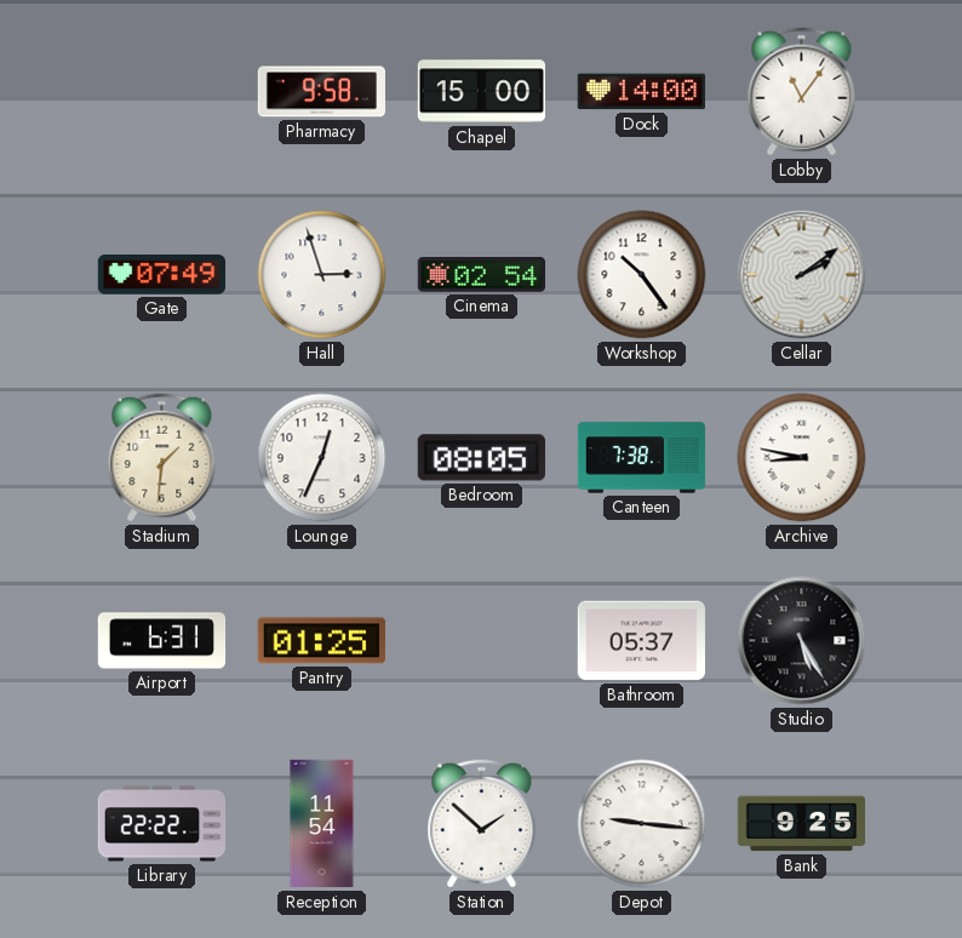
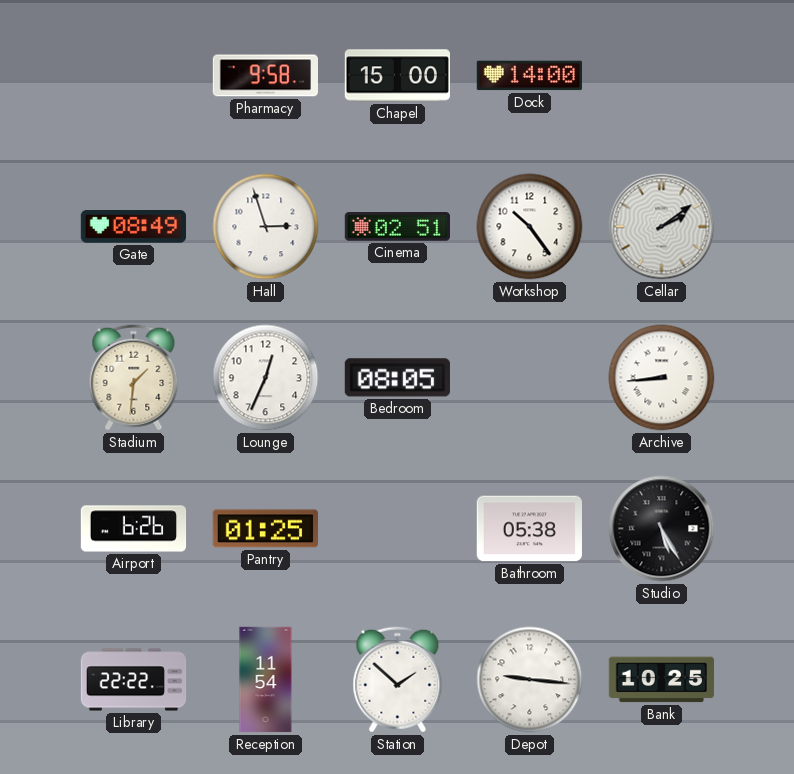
Lobby: 11:06 -> none
Gate: 07:49 -> 08:49
Cinema: 02:54 -> 02:51
Canteen: 7:38 -> none
Archive: 8:47 -> 8:44
Airport: 6:31 -> 6:26
Bathroom: 05:37 -> 05:38
Bank: 9:25 -> 10:25
